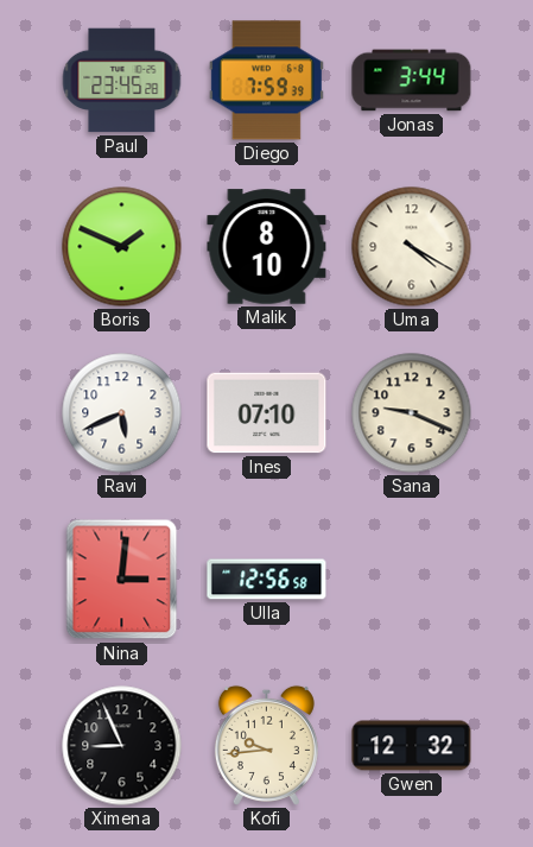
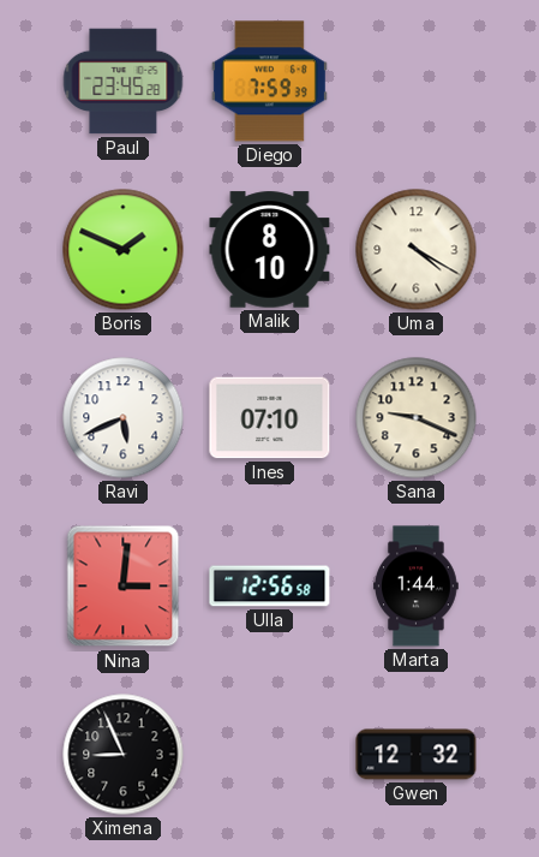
Jonas: 3:44 -> none
Marta: none -> 1:44
Kofi: 9:44 -> none
